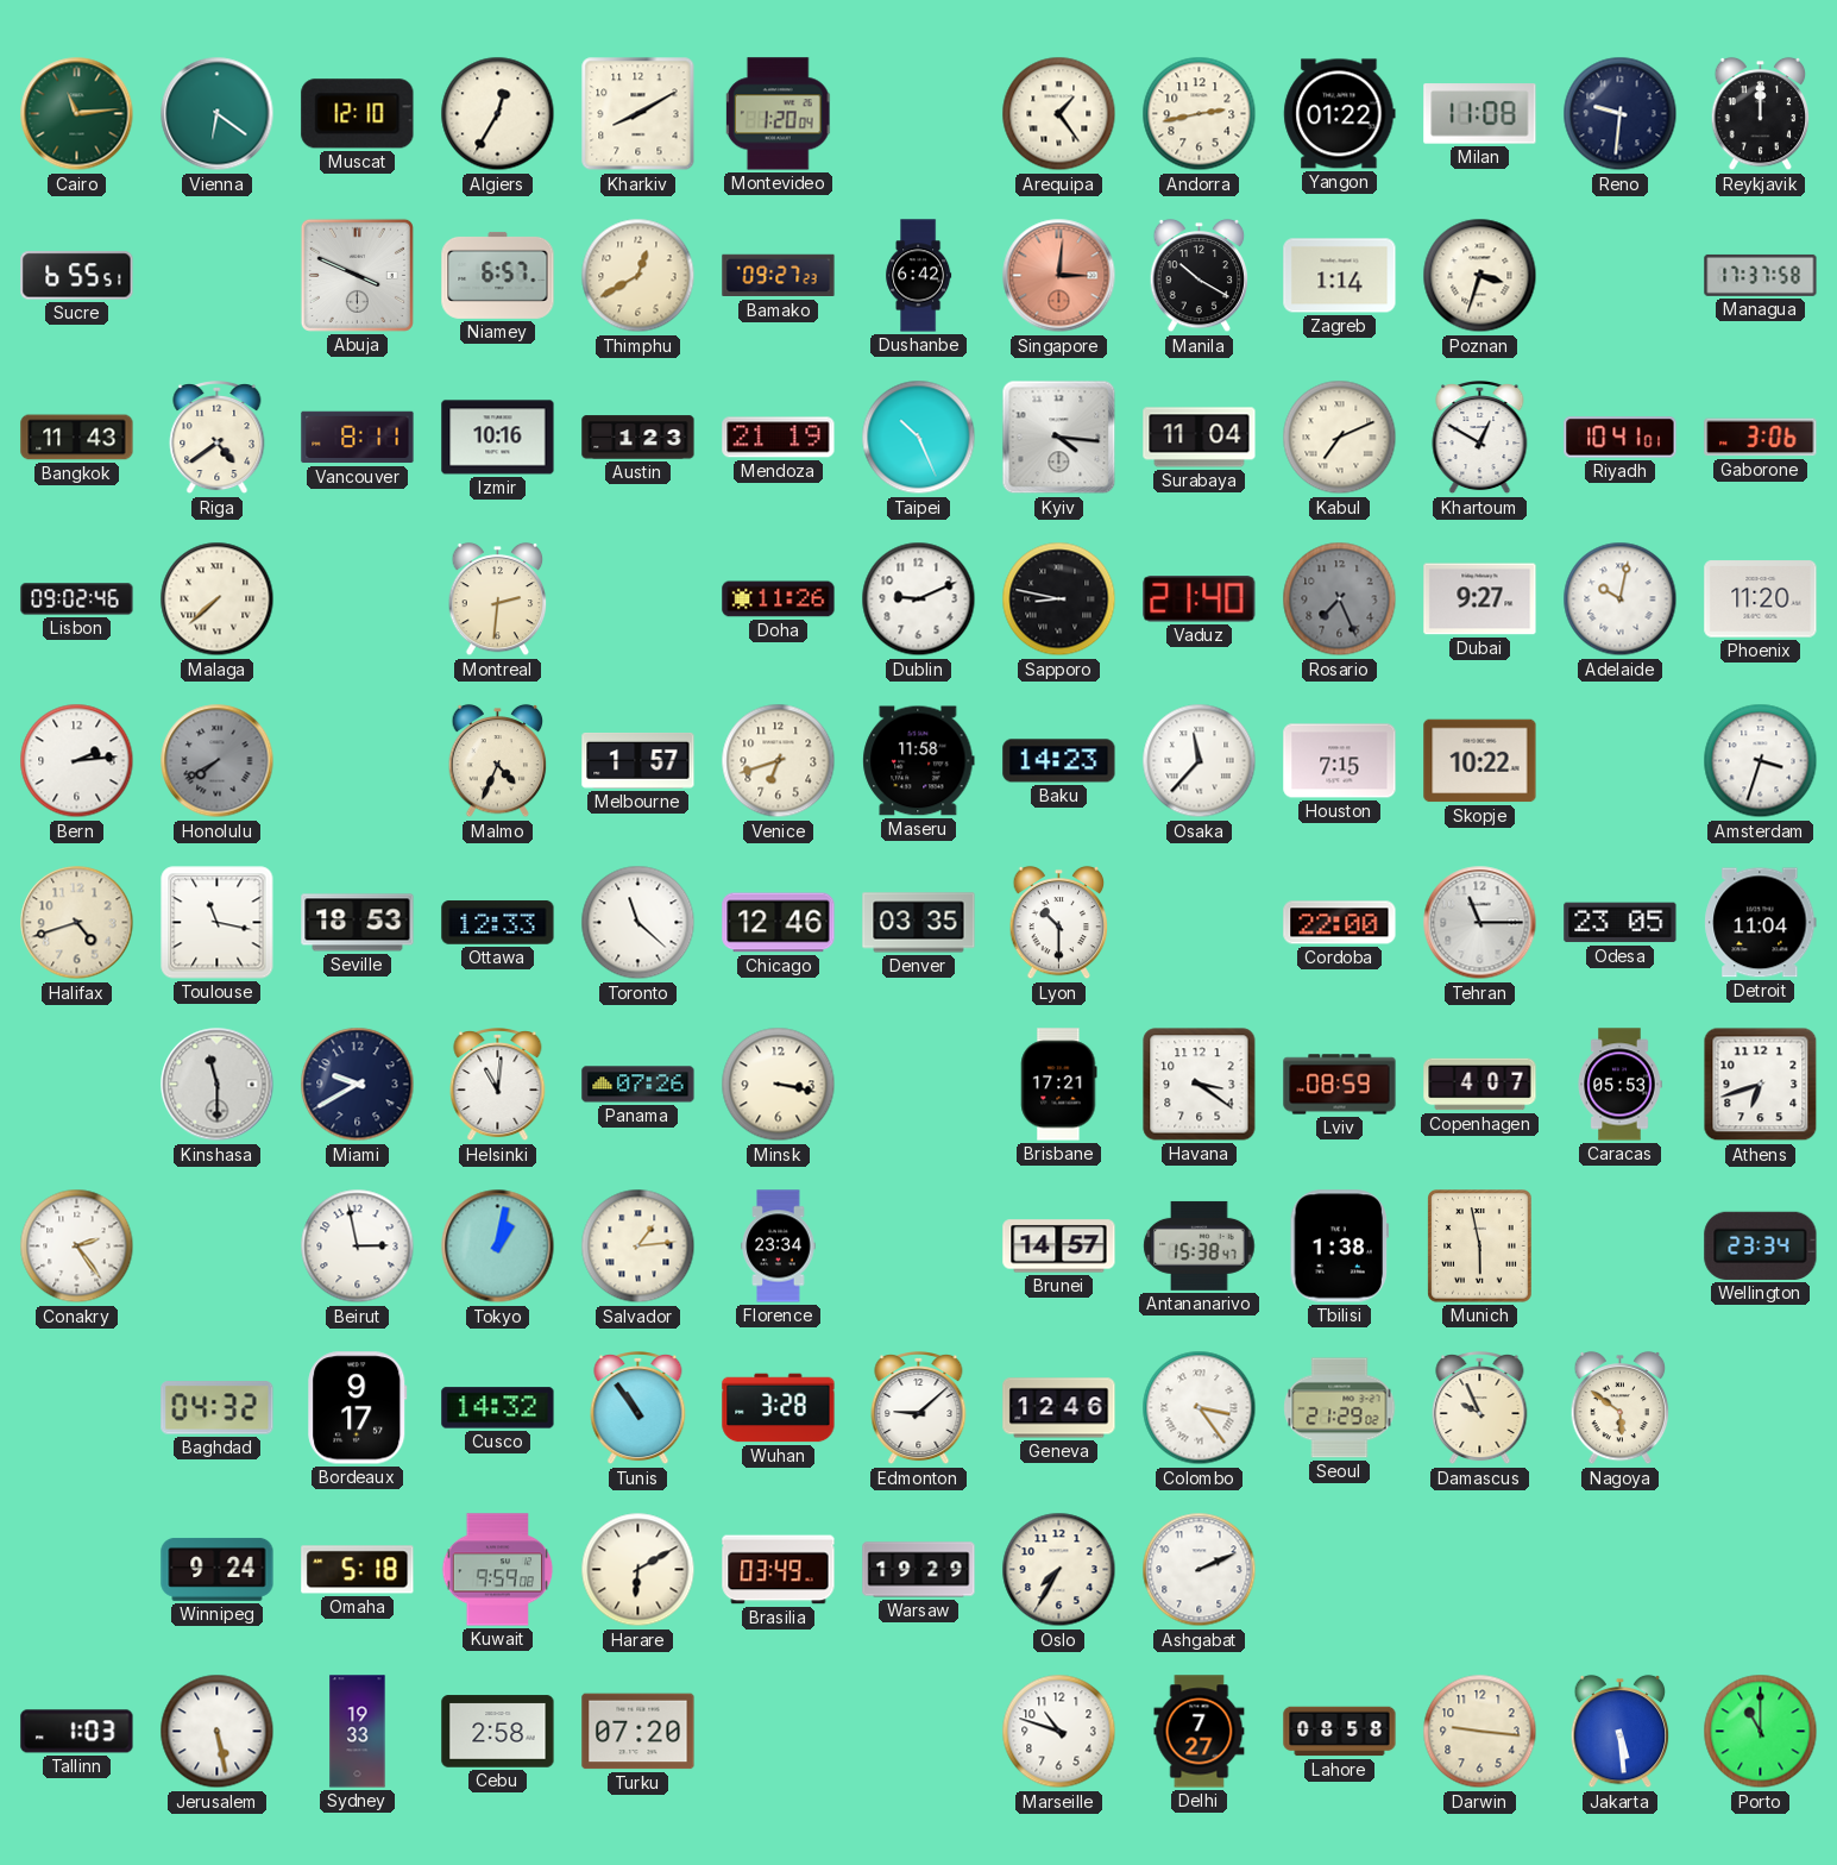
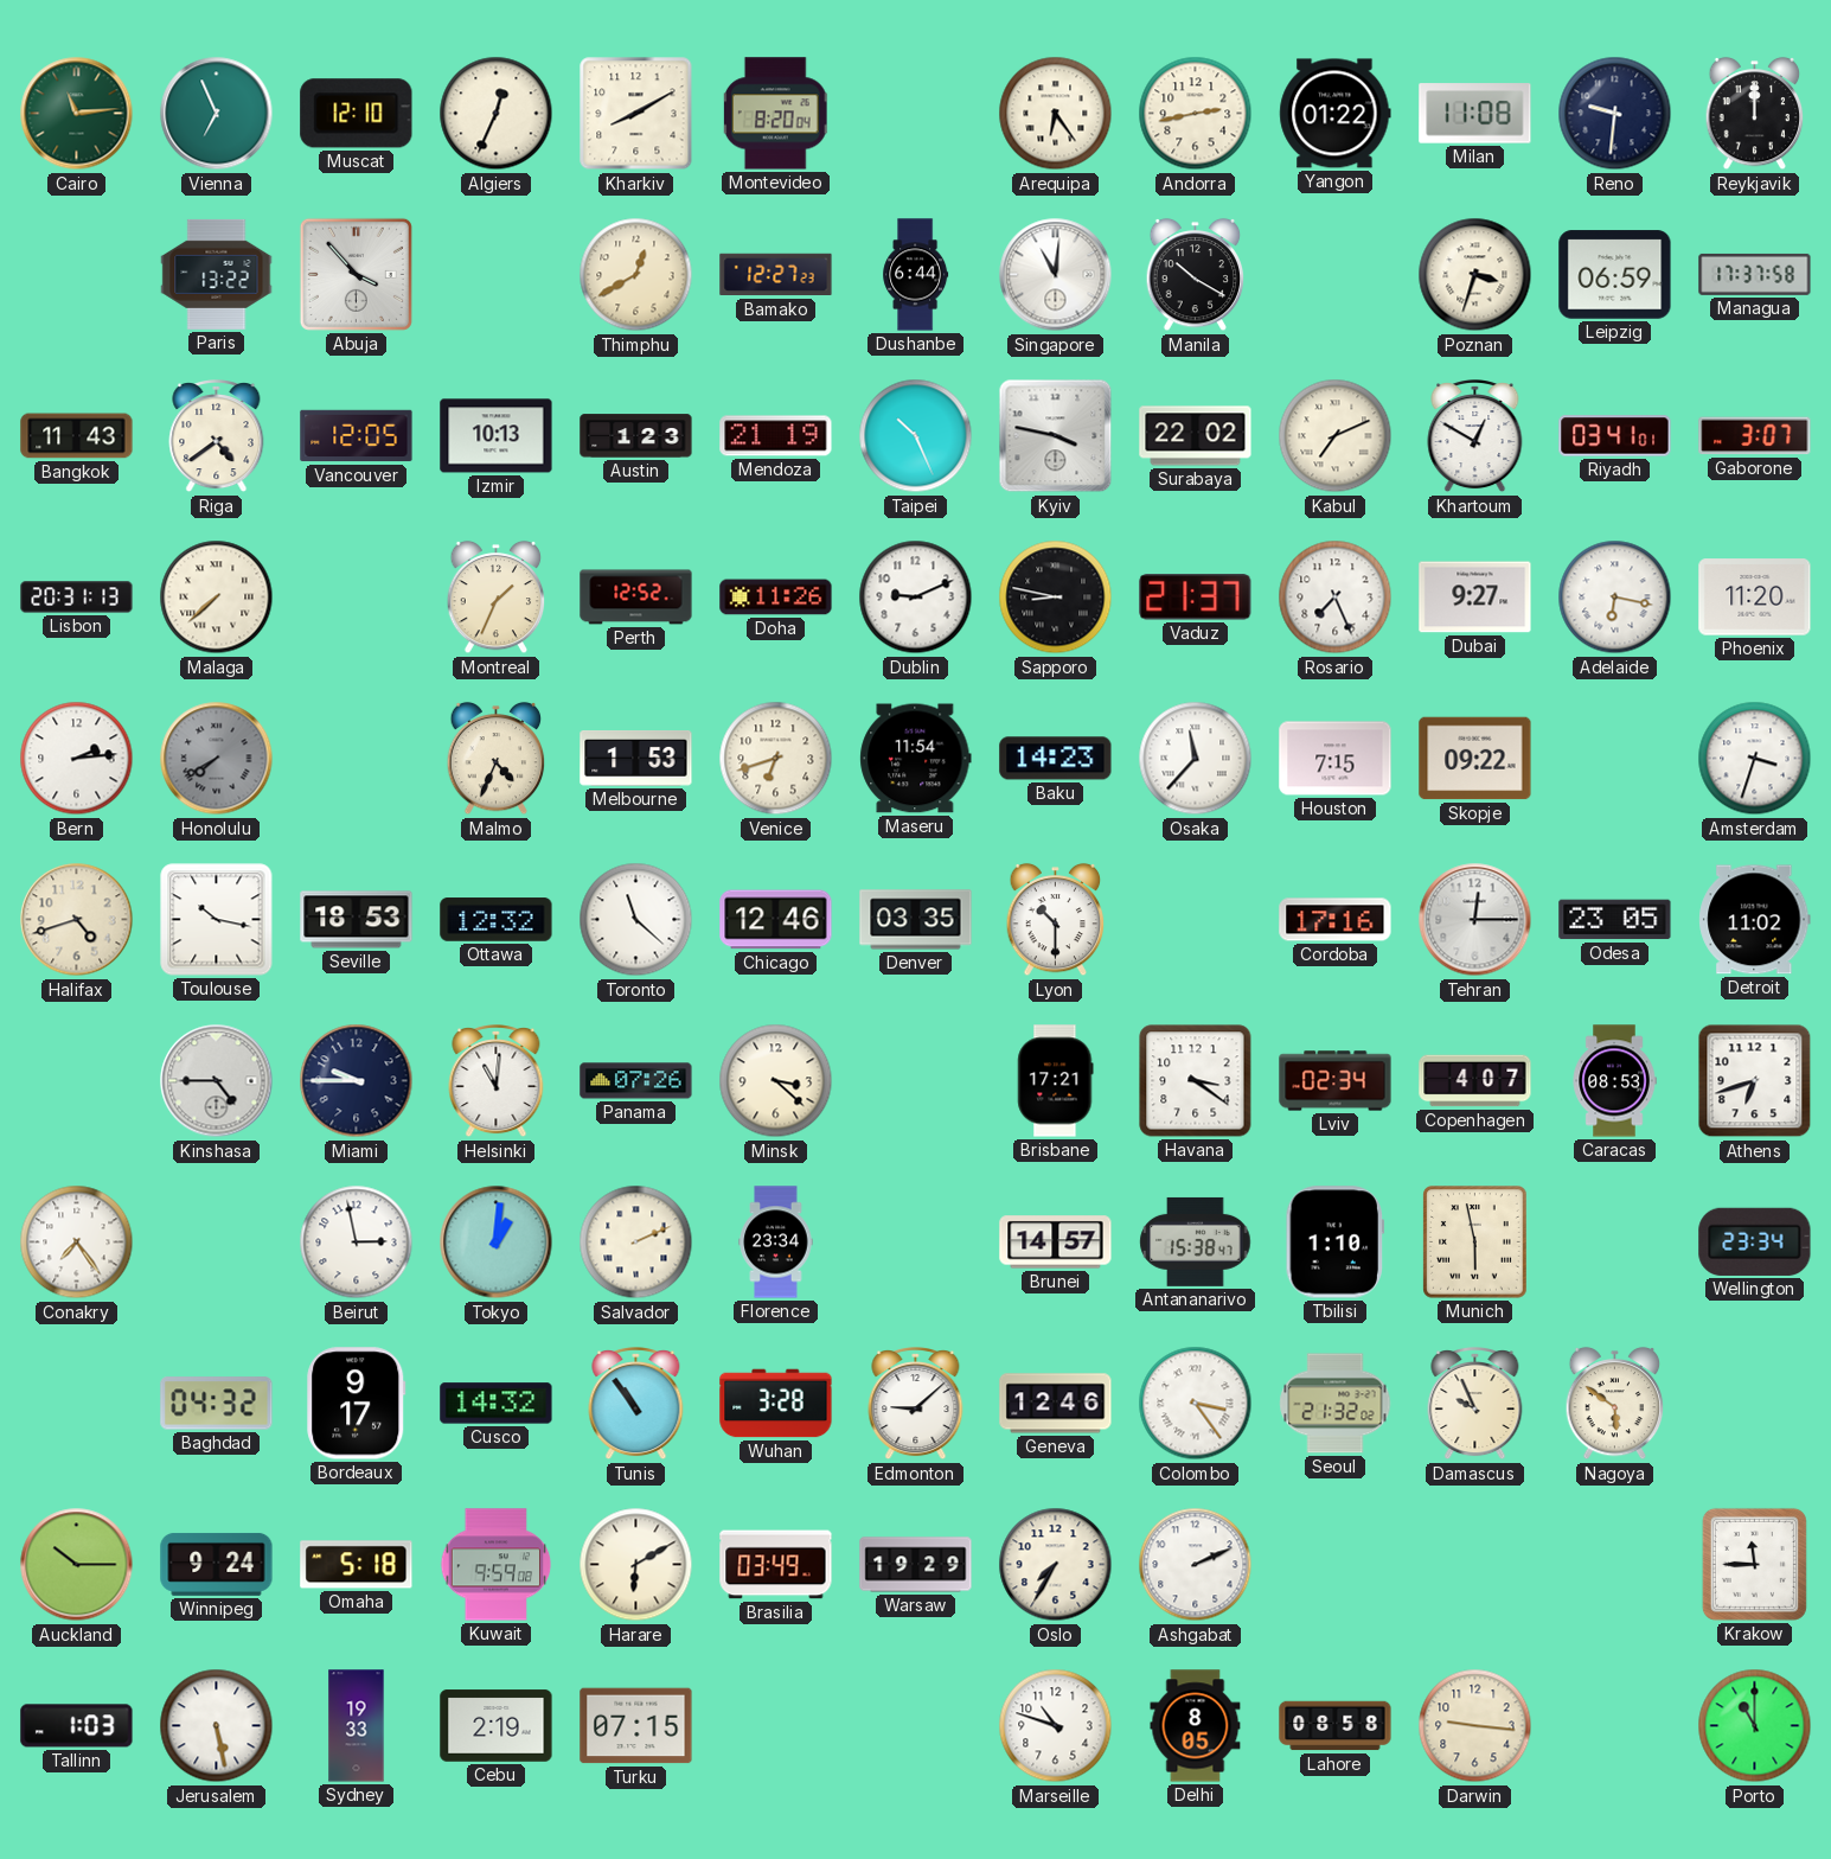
Vienna: 6:21 -> 6:56
Algiers: 12:35 -> 12:34
Montevideo: 1:20 -> 8:20
Arequipa: 1:24 -> 6:24
Sucre: 6:55 -> none
Paris: none -> 13:22
Abuja: 3:49 -> 3:53
Niamey: 6:57 -> none
Bamako: 09:27 -> 12:27
Dushanbe: 6:42 -> 6:44
Singapore: 3:01 -> 11:01
Singapore dial: salmon -> white
Zagreb: 1:14 -> none
Leipzig: none -> 06:59
Vancouver: 8:11 -> 12:05
Izmir: 10:16 -> 10:13
Kyiv: 4:16 -> 3:47
Surabaya: 11:04 -> 22:02
Riyadh: 10:41 -> 03:41
Gaborone: 3:06 -> 3:07
Lisbon: 09:02 -> 20:31
Montreal: 2:31 -> 1:34
Perth: none -> 12:52
Vaduz: 21:40 -> 21:37
Rosario dial: grey -> white
Adelaide: 10:02 -> 6:17
Melbourne: 1:57 -> 1:53
Maseru: 11:58 -> 11:54
Skopje: 10:22 -> 09:22
Toulouse: 11:17 -> 10:17
Ottawa: 12:33 -> 12:32
Cordoba: 22:00 -> 17:16
Tehran: 11:15 -> 12:15
Detroit: 11:04 -> 11:02
Kinshasa: 11:30 -> 4:45
Miami: 9:40 -> 9:45
Minsk: 3:17 -> 3:22
Lviv: 08:59 -> 02:34
Caracas: 05:53 -> 08:53
Conakry: 2:24 -> 7:24
Tokyo: 1:02 -> 1:01
Salvador: 1:14 -> 2:11
Tbilisi: 1:38 -> 1:10
Seoul: 21:29 -> 21:32
Auckland: none -> 10:15
Krakow: none -> 11:45
Cebu: 2:58 -> 2:19
Turku: 07:20 -> 07:15
Delhi: 7:27 -> 8:05
Jakarta: 5:29 -> none
